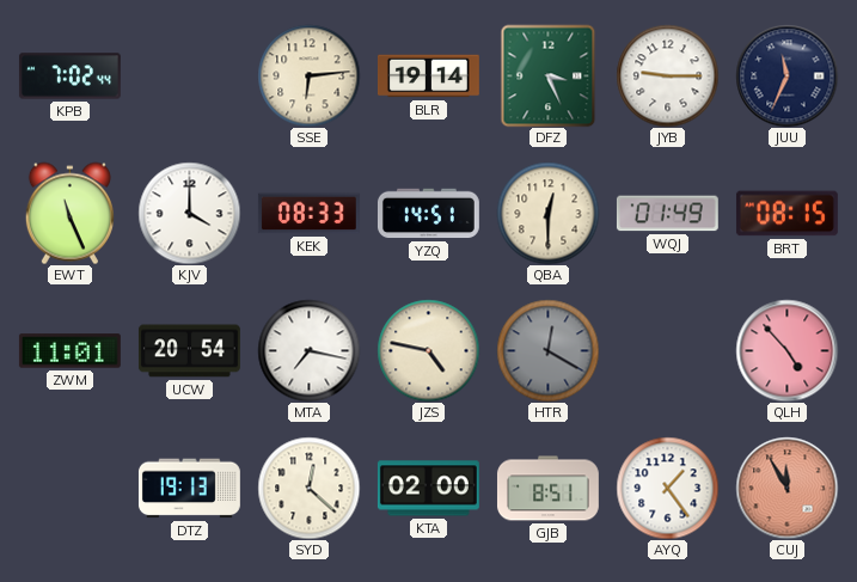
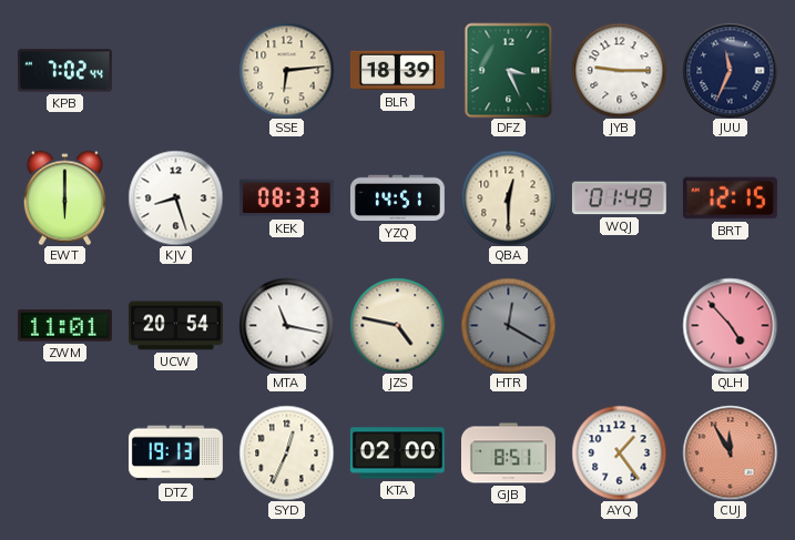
BLR: 19:14 -> 18:39
EWT: 11:26 -> 6:00
KJV: 4:00 -> 8:27
BRT: 08:15 -> 12:15
MTA: 7:17 -> 11:17
SYD: 12:22 -> 12:34
